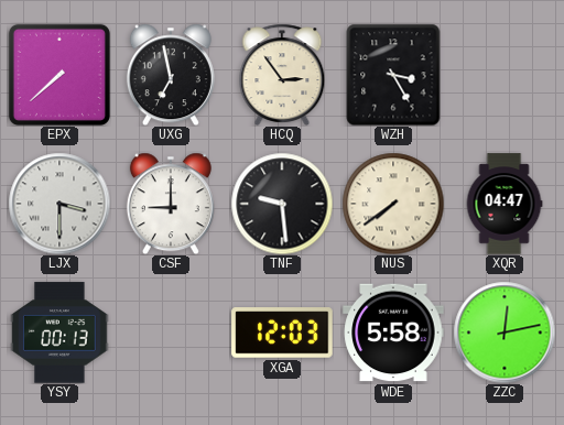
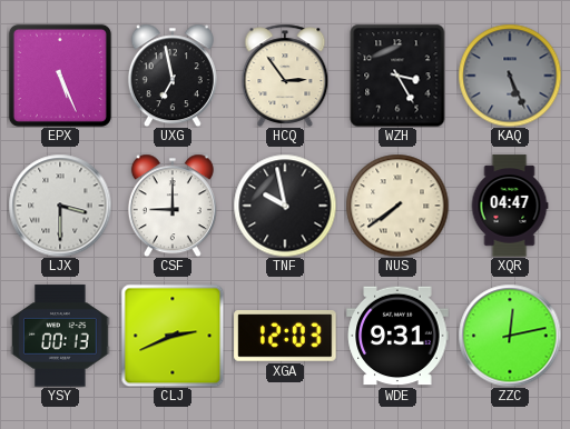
EPX: 7:38 -> 5:26
KAQ: none -> 5:26
TNF: 9:29 -> 9:58
CLJ: none -> 2:41
WDE: 5:58 -> 9:31
